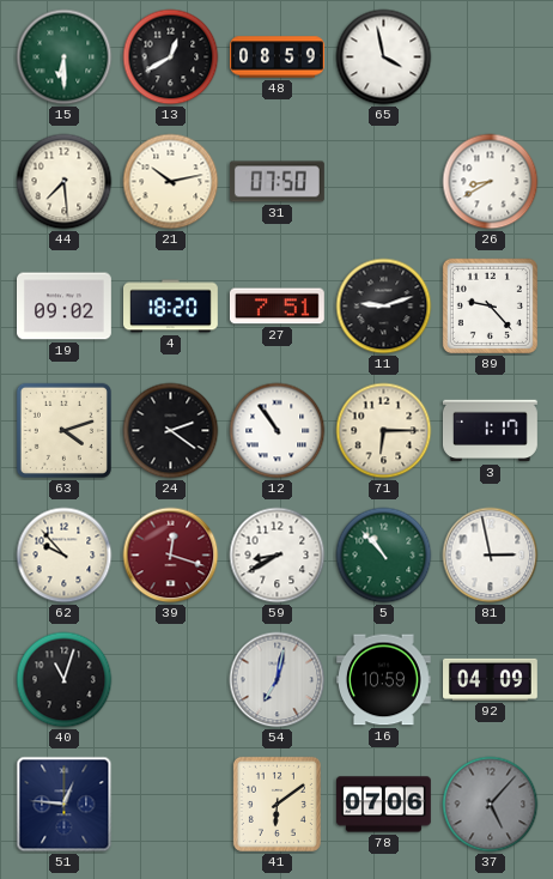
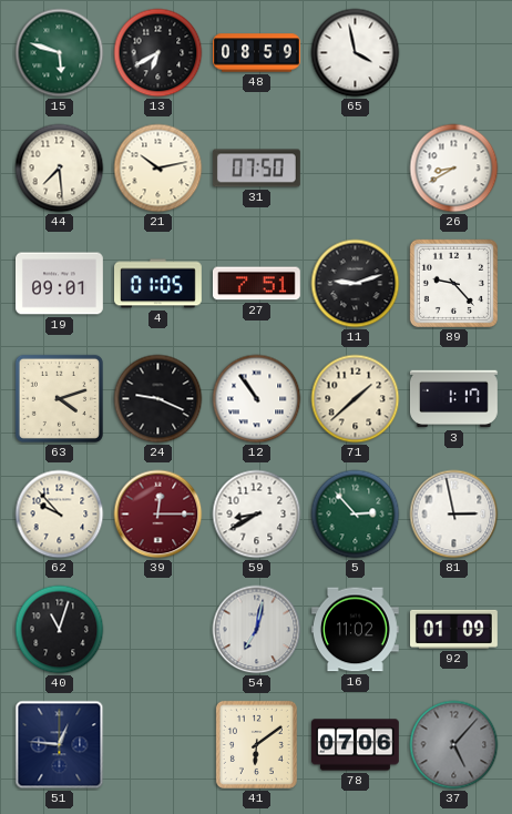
15: 6:30 -> 5:48
13: 12:40 -> 6:40
19: 09:02 -> 09:01
4: 18:20 -> 01:05
24: 2:21 -> 9:19
71: 6:15 -> 1:38
39: 12:18 -> 12:15
5: 10:53 -> 2:53
16: 10:59 -> 11:02
92: 04:09 -> 01:09
